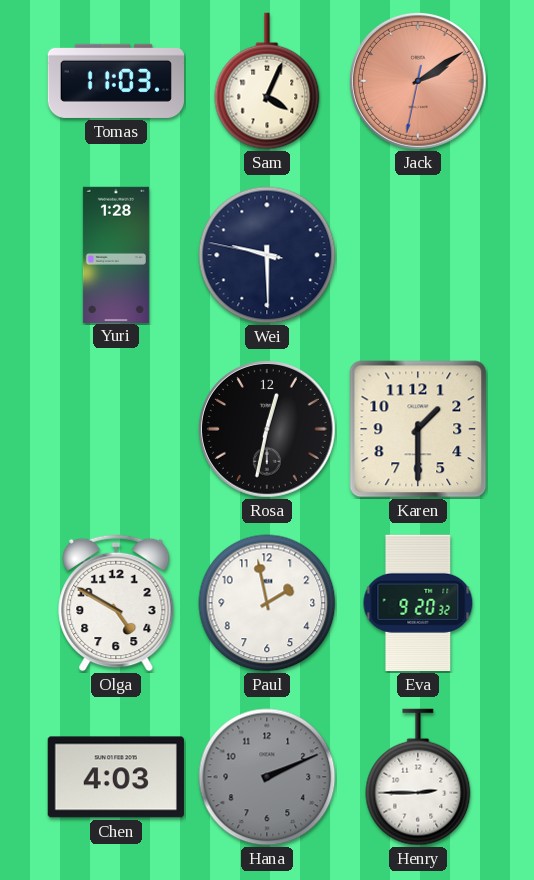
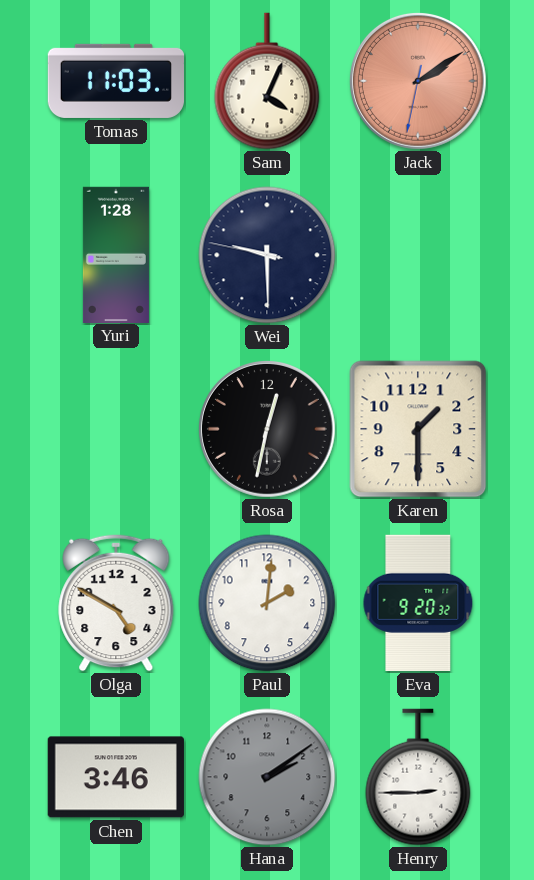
Paul: 1:58 -> 2:01
Chen: 4:03 -> 3:46
Hana: 2:11 -> 2:09
